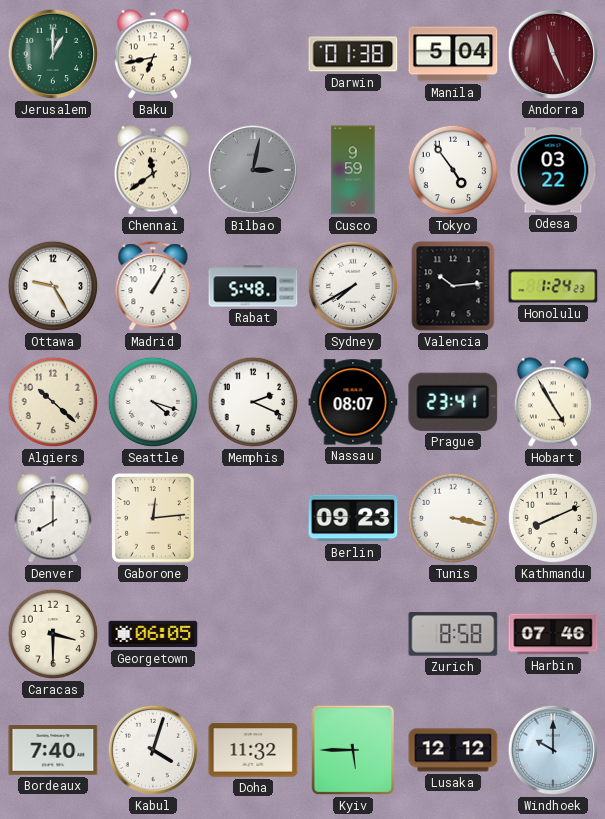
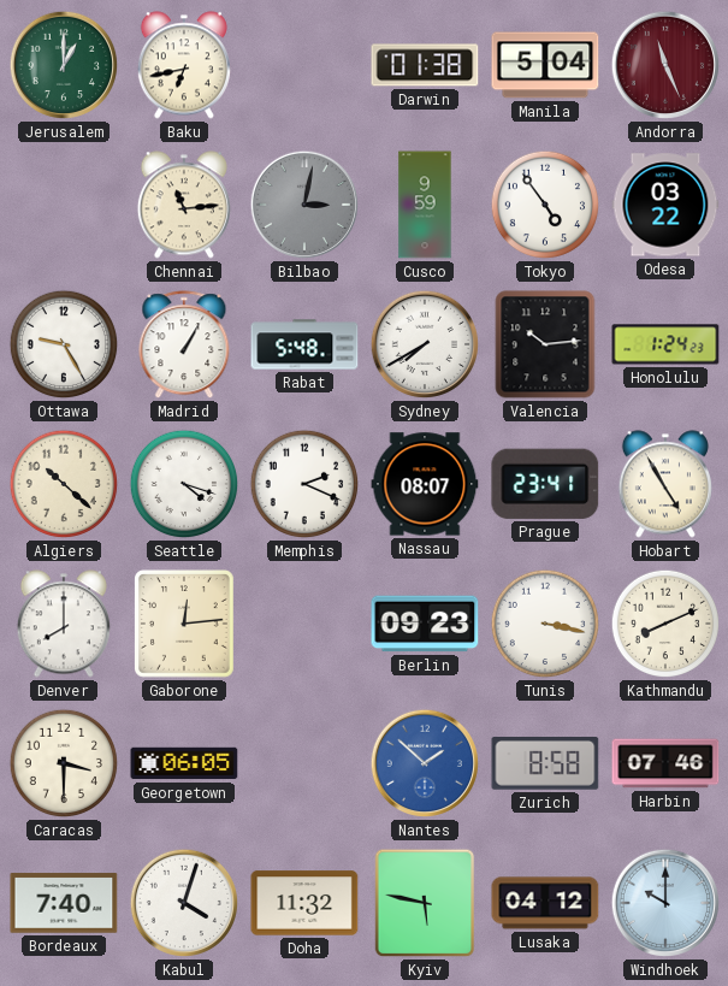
Chennai: 11:39 -> 11:14
Nantes: none -> 1:52
Kyiv: 5:45 -> 5:47
Lusaka: 12:12 -> 04:12
